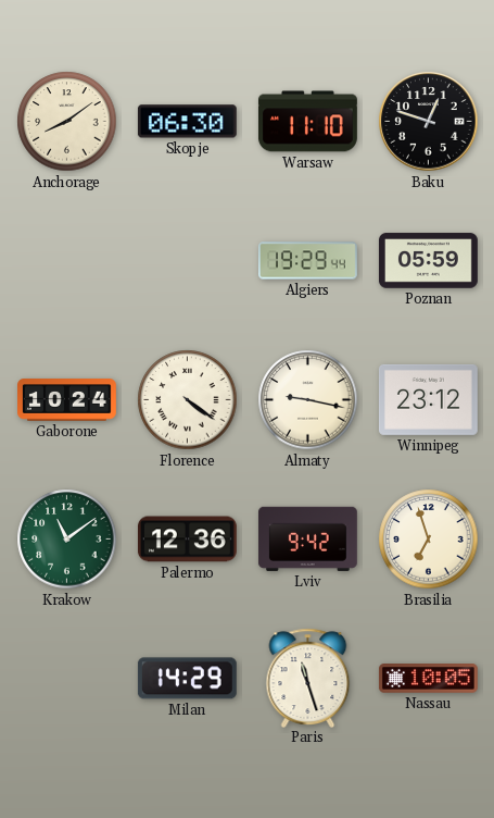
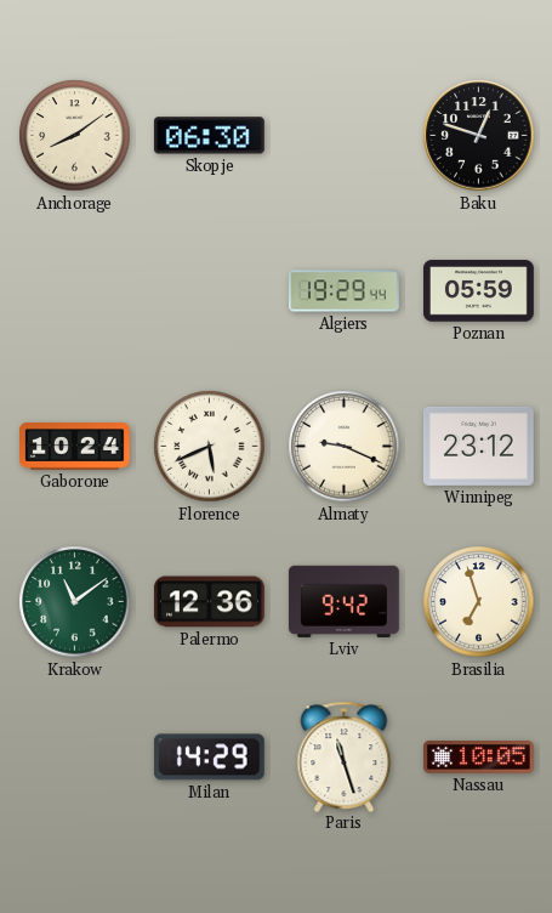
Warsaw: 11:10 -> none
Florence: 4:21 -> 5:41
Almaty: 9:17 -> 9:19
